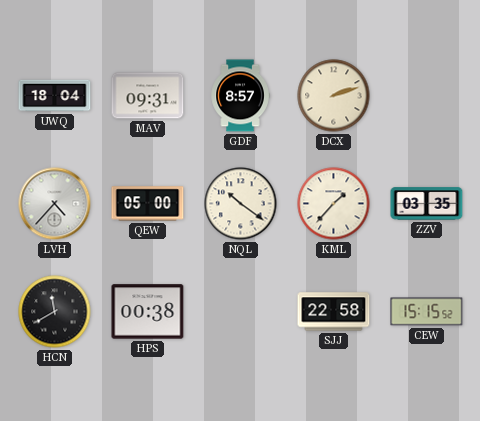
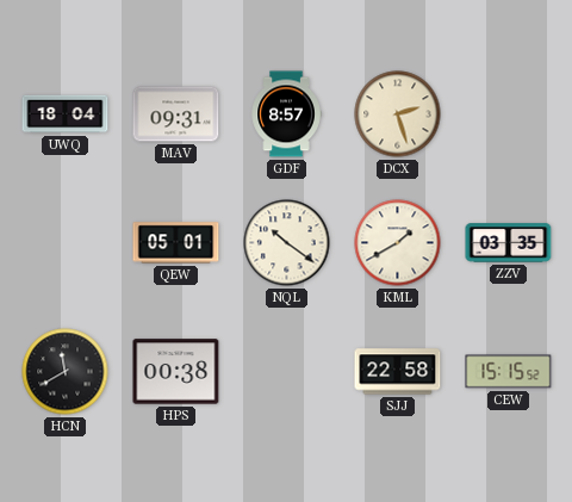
DCX: 2:12 -> 2:27
LVH: 4:37 -> none
QEW: 05:00 -> 05:01
KML: 1:37 -> 1:40
